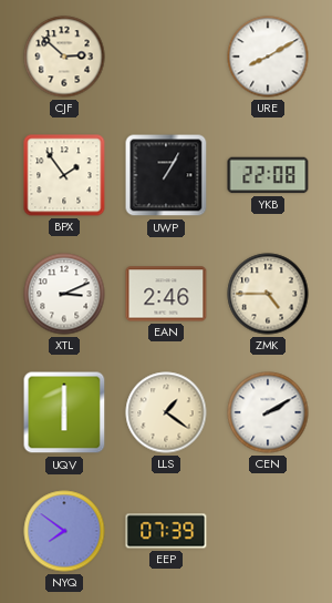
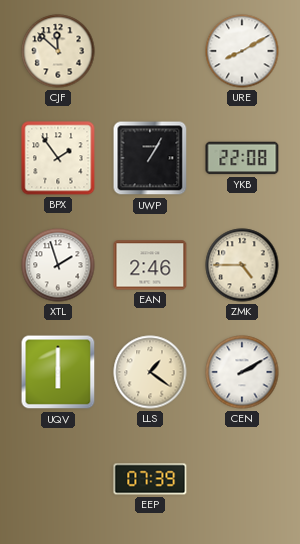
CJF: 2:52 -> 11:52
XTL: 3:11 -> 1:57
NYQ: 7:51 -> none
